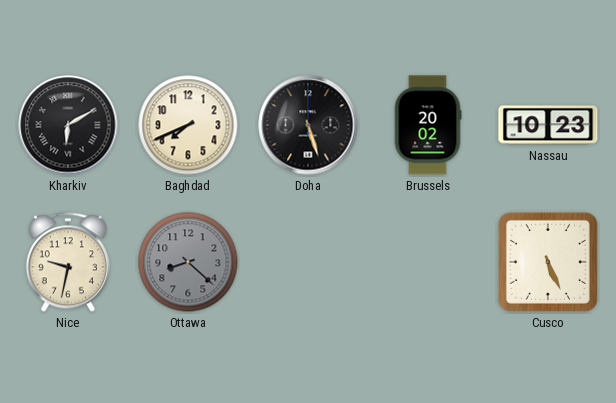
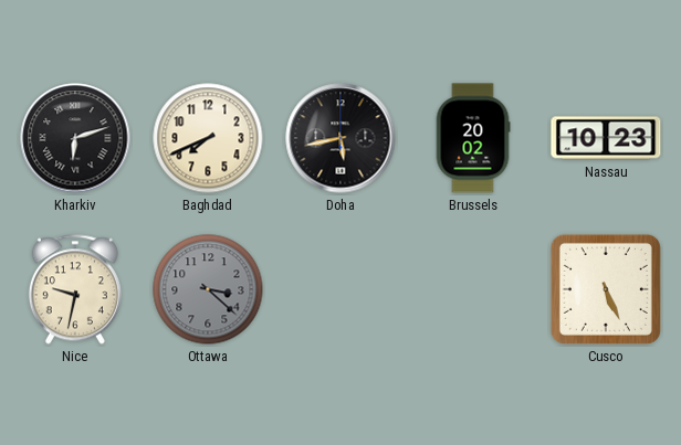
Kharkiv: 6:10 -> 6:12
Doha: 5:27 -> 5:43
Ottawa: 8:22 -> 3:22
